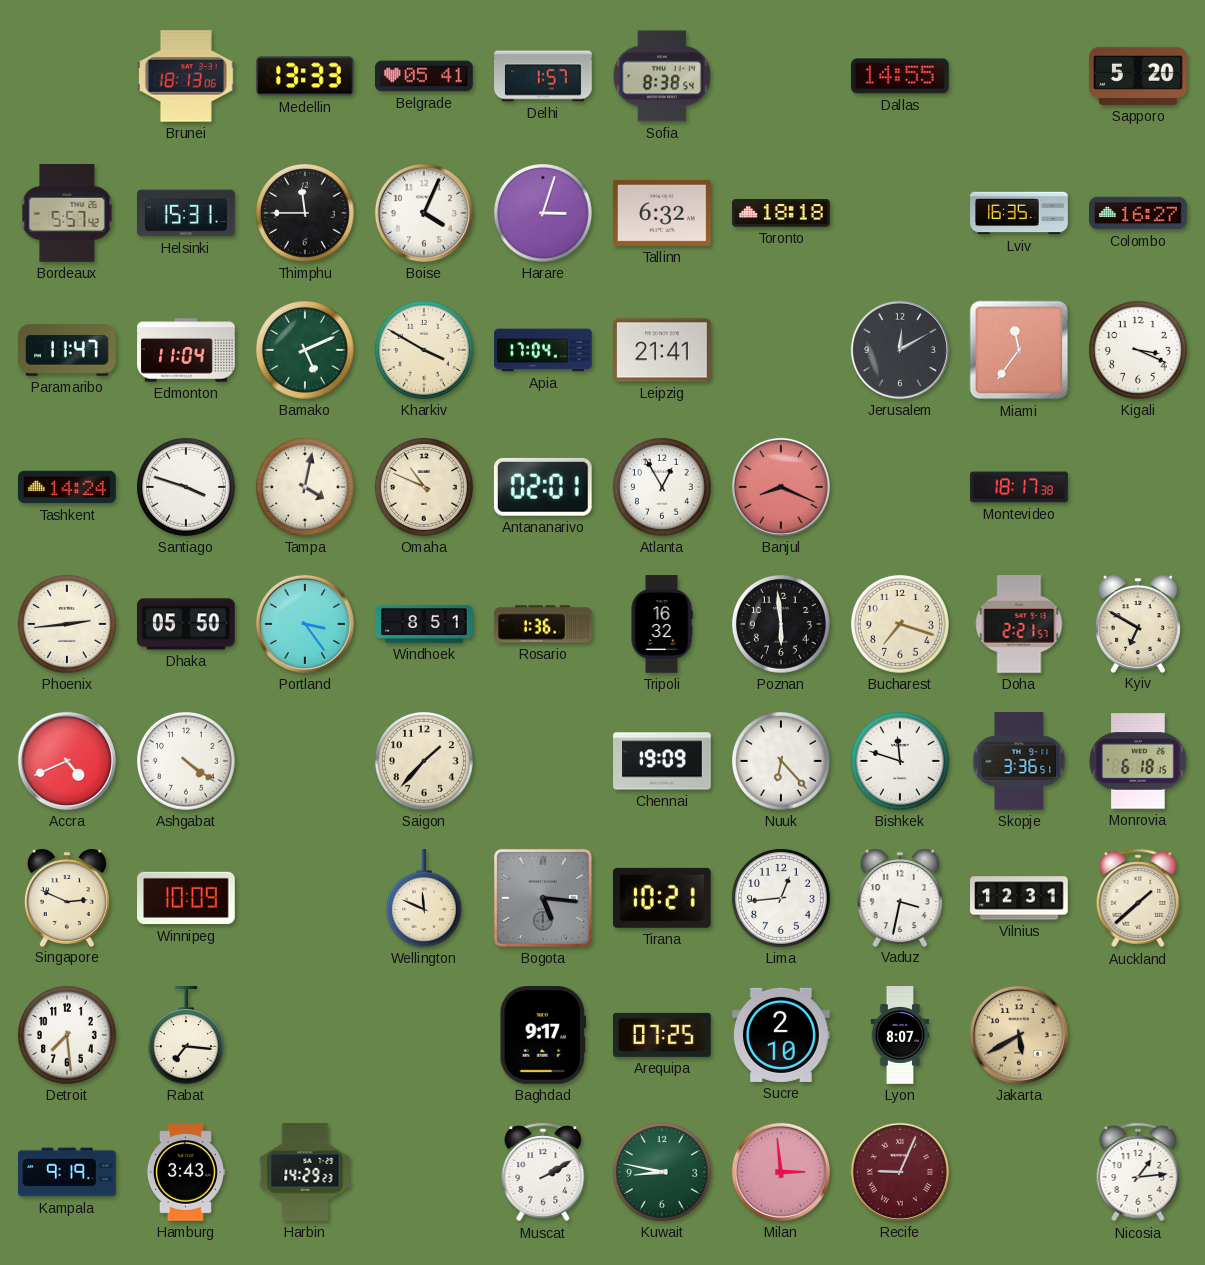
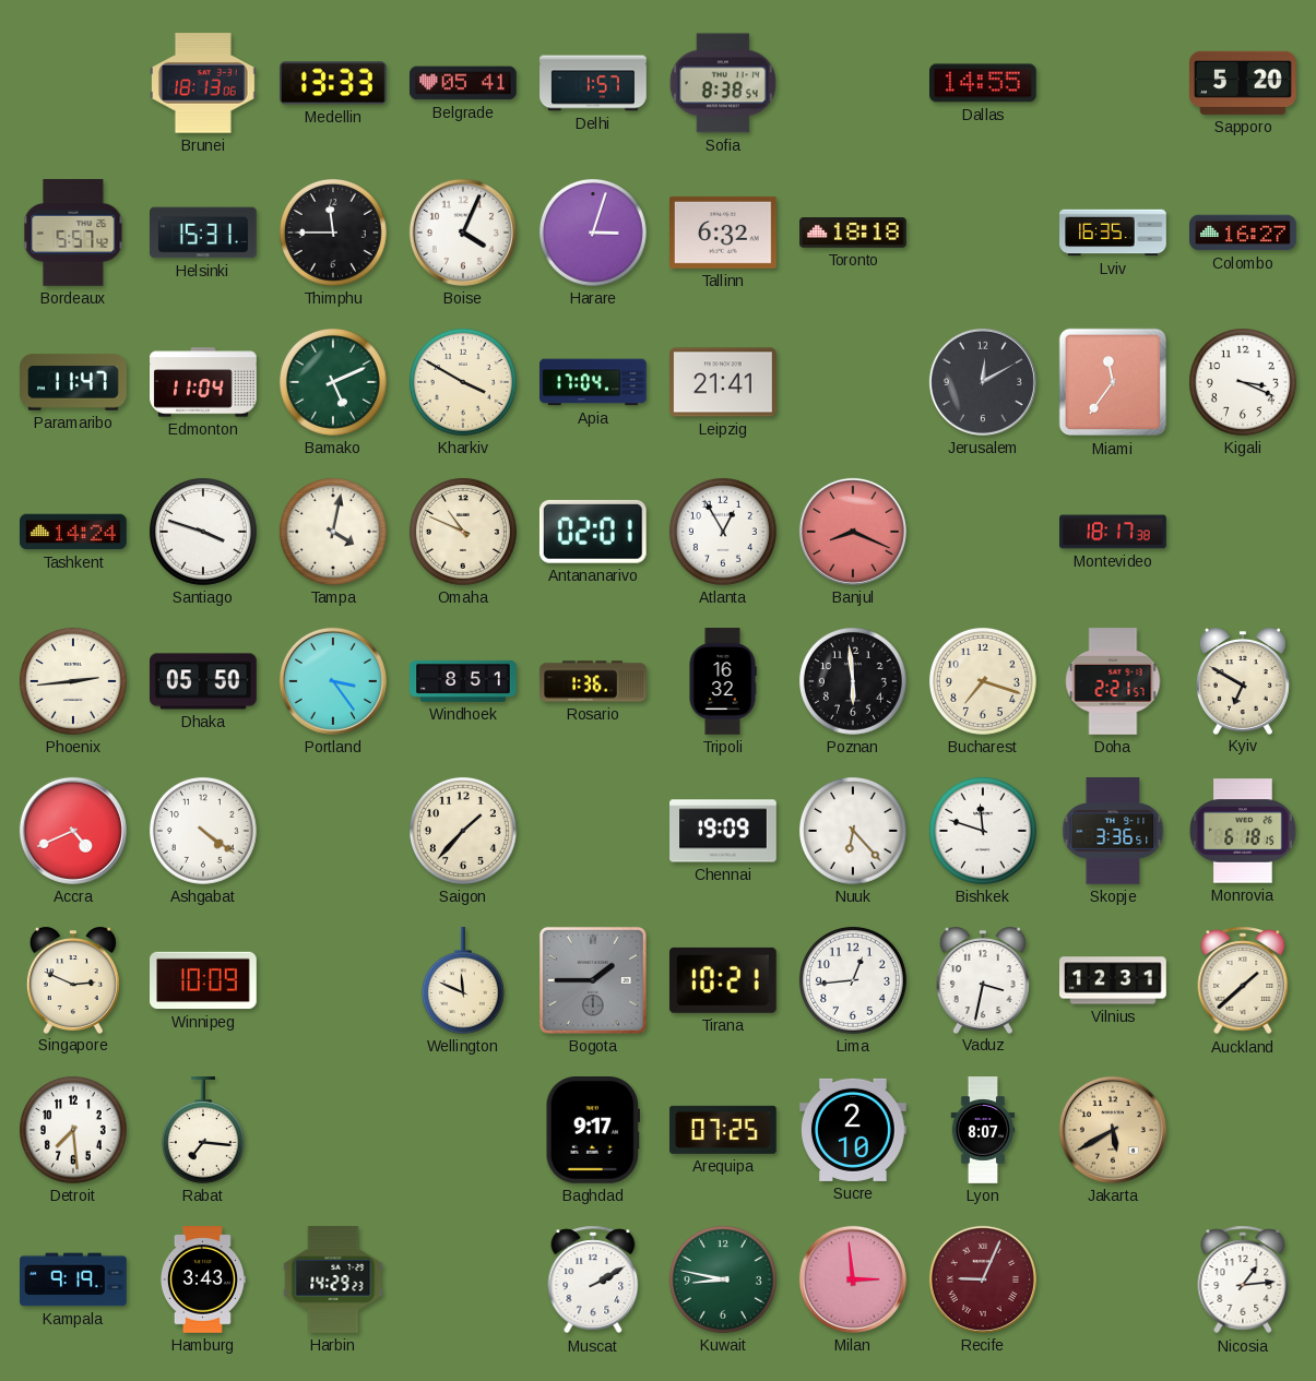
Bogota: 5:16 -> 1:45
